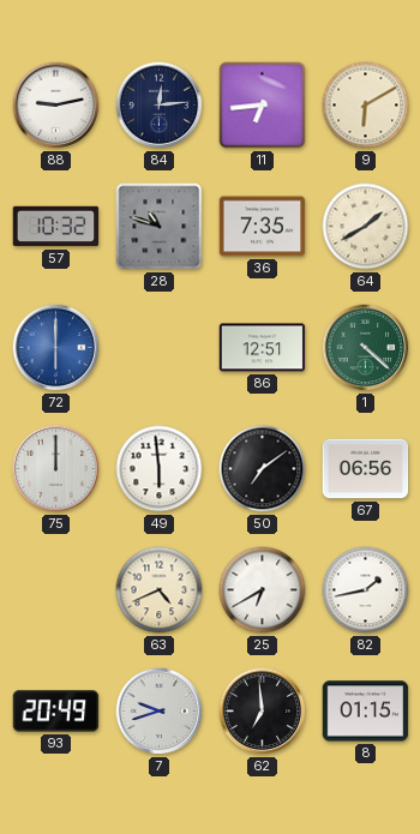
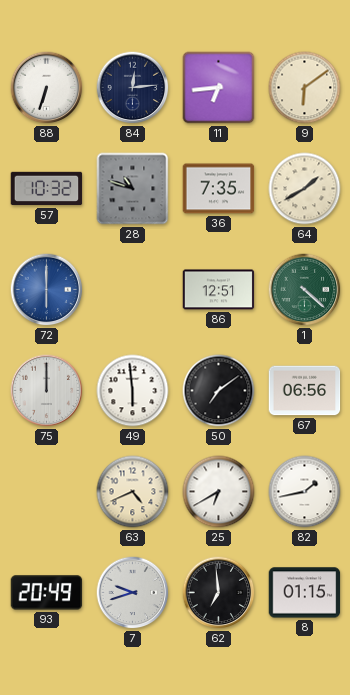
88: 9:13 -> 6:33
9: 6:10 -> 6:09
